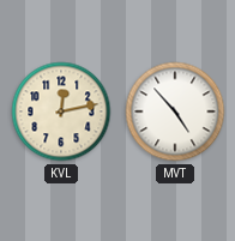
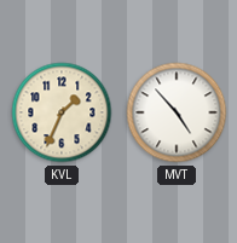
KVL: 12:13 -> 1:34
